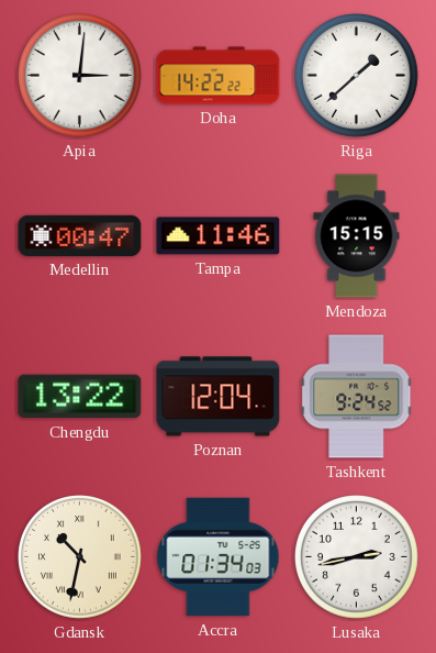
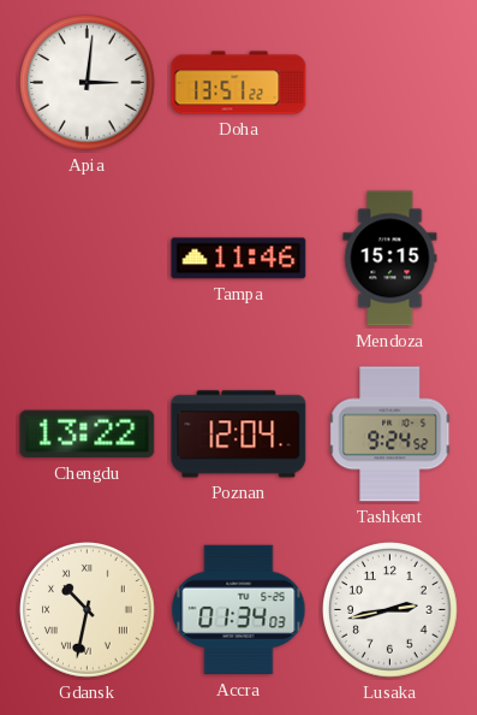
Doha: 14:22 -> 13:51
Riga: 1:38 -> none
Medellin: 00:47 -> none
